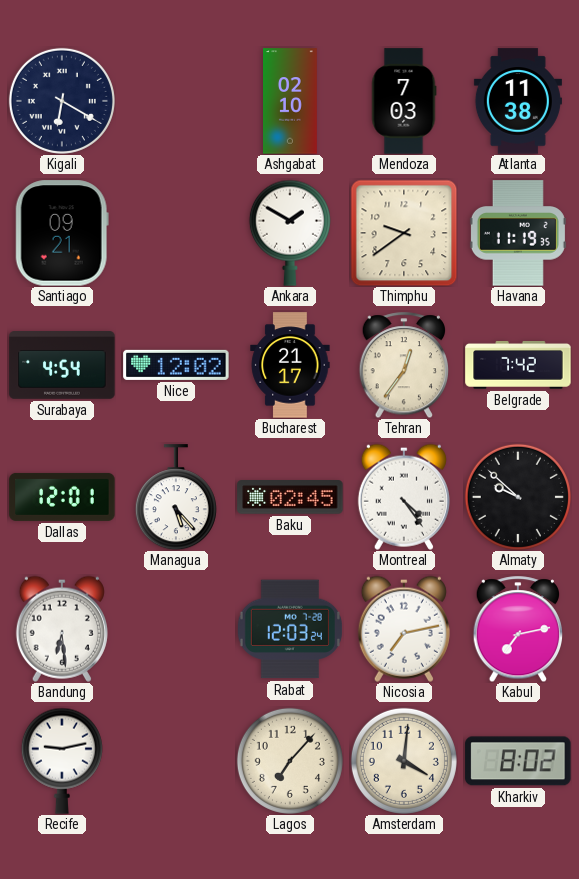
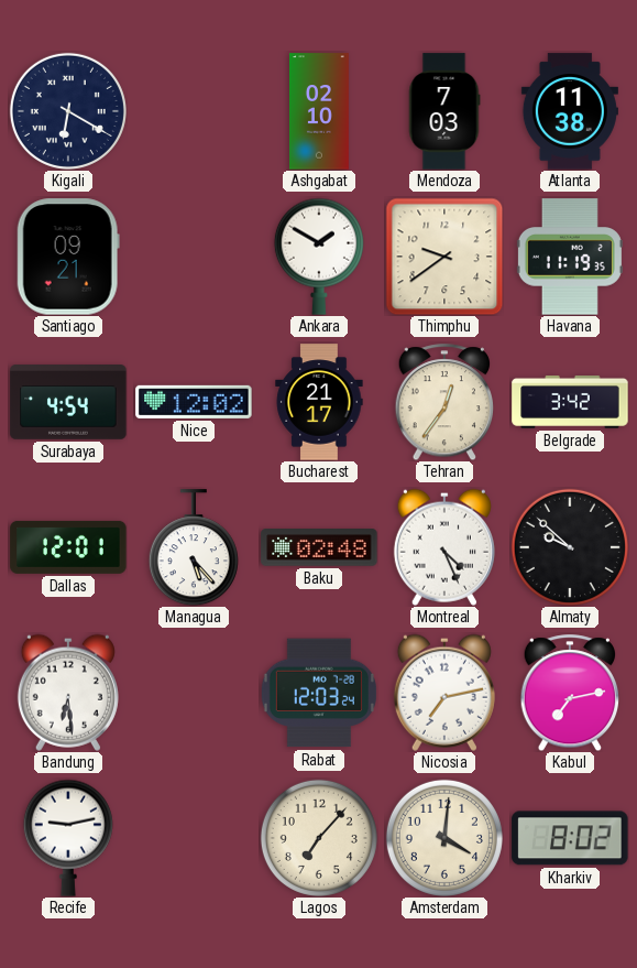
Belgrade: 7:42 -> 3:42
Baku: 02:45 -> 02:48
Montreal: 4:24 -> 4:26
